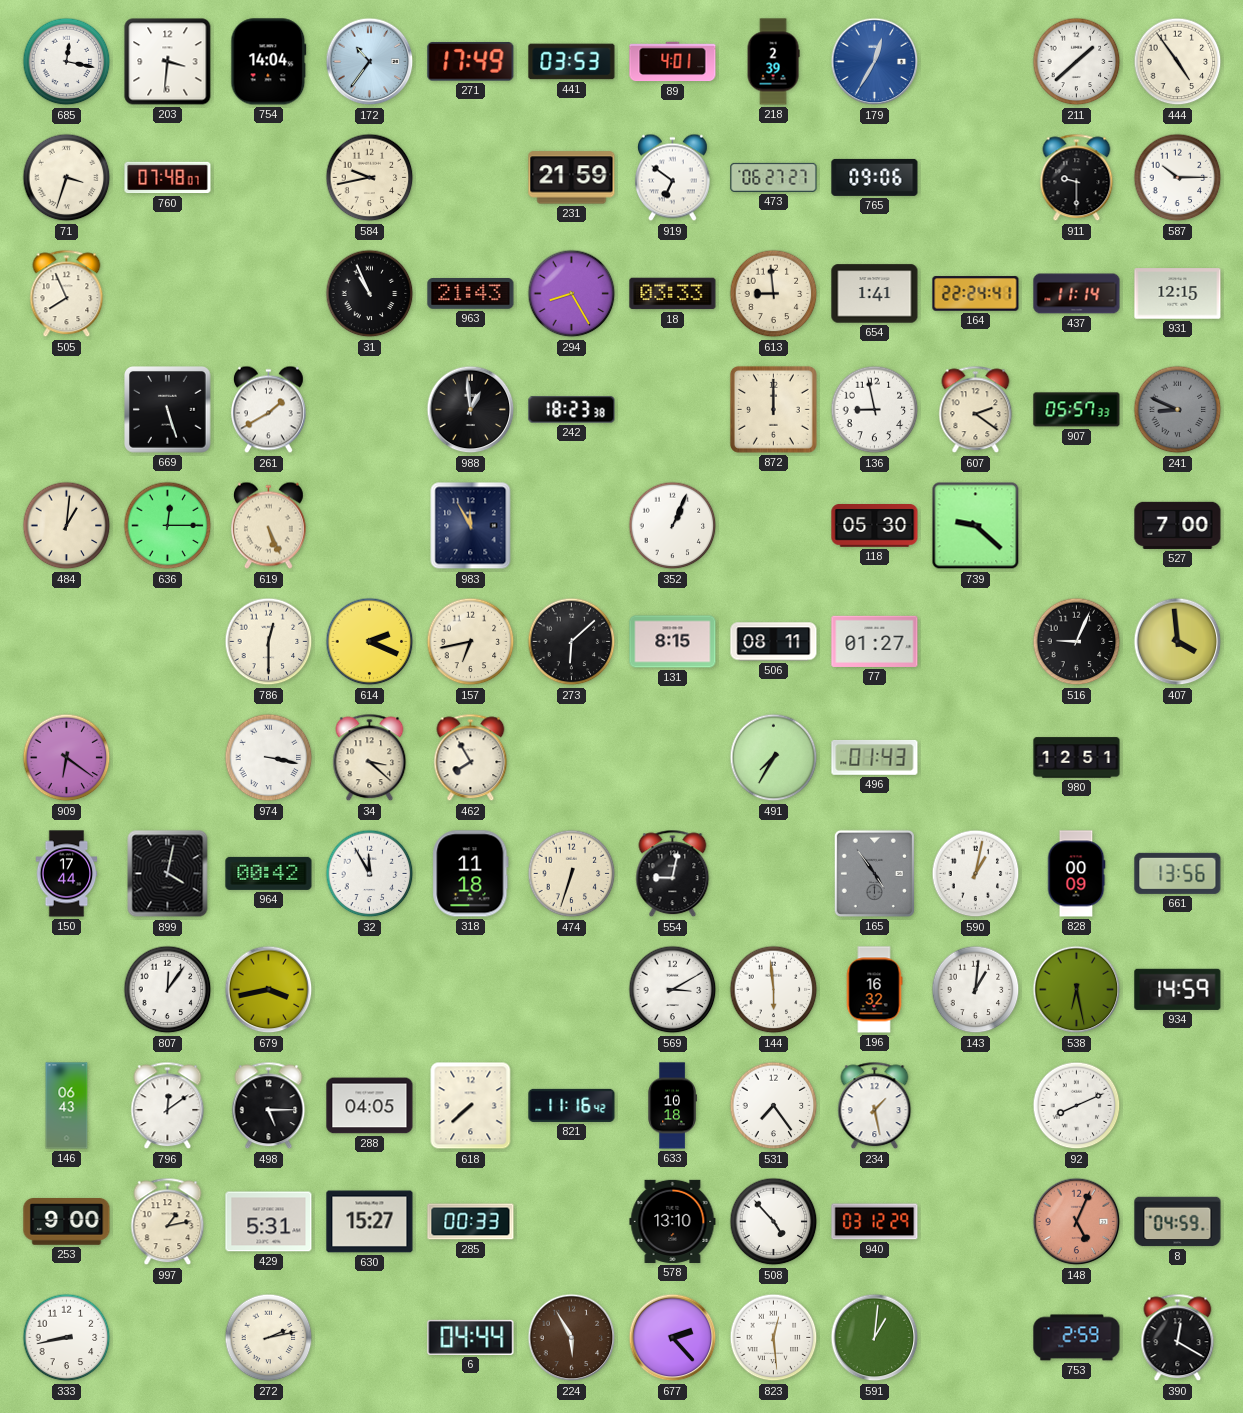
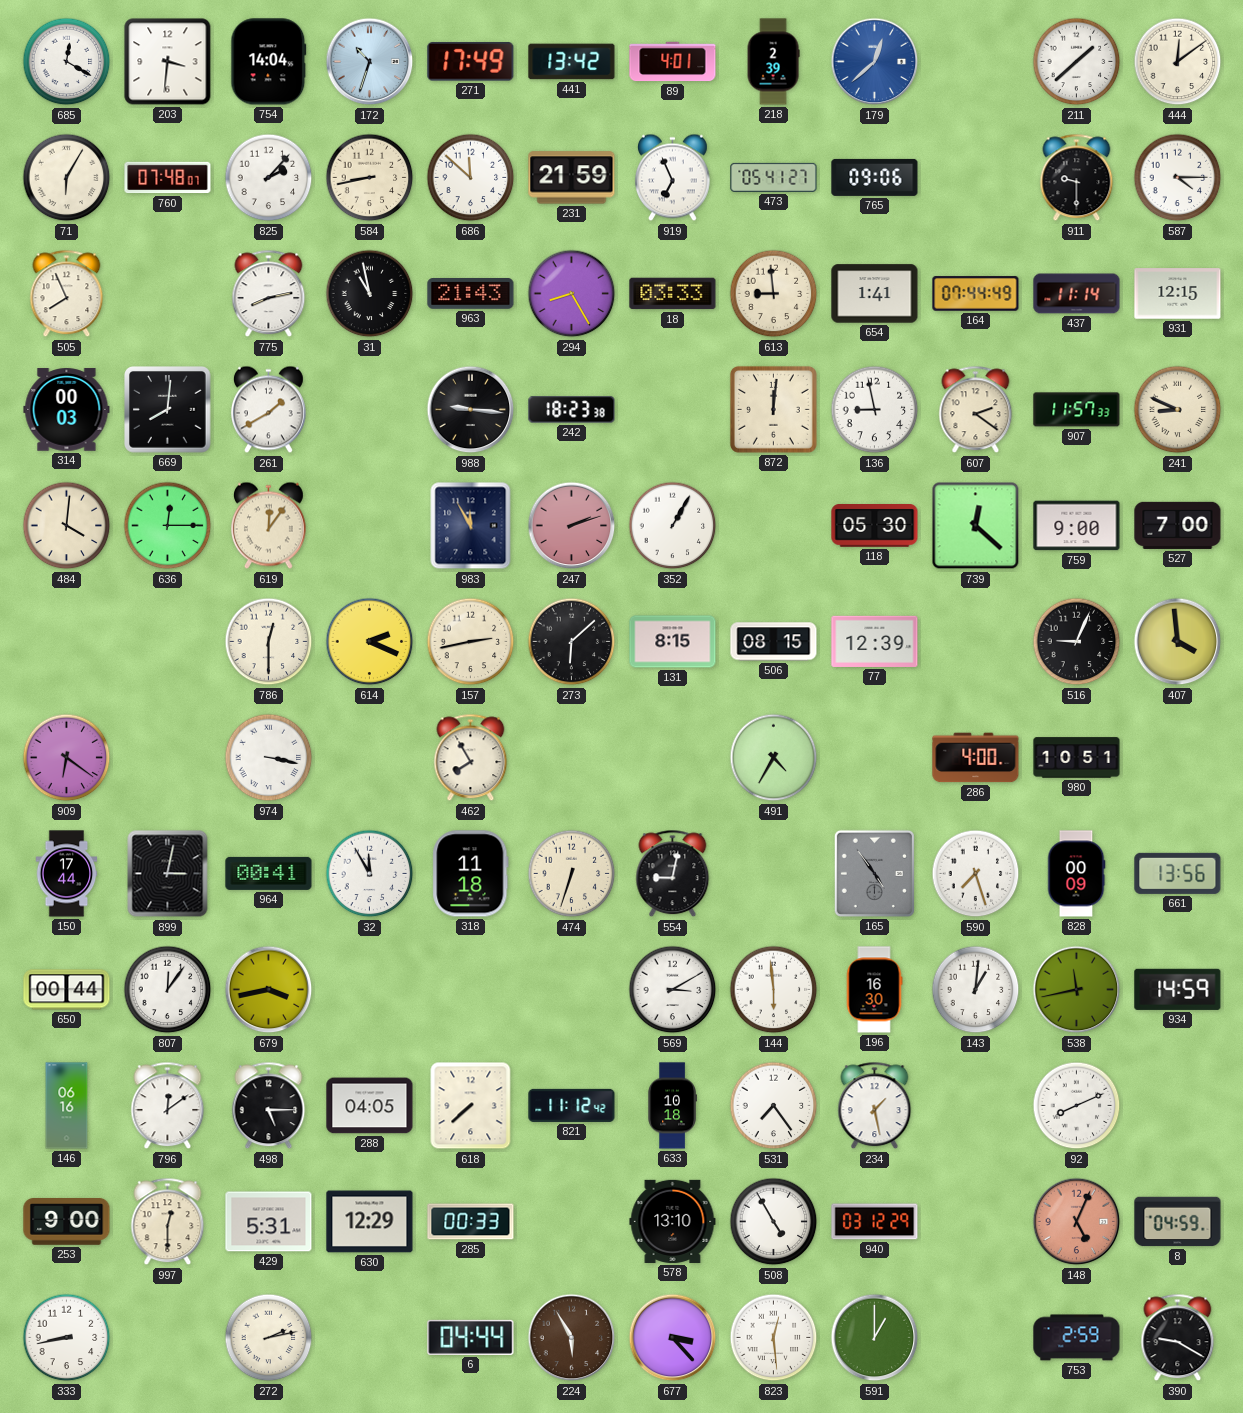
685: 12:17 -> 12:20
172: 10:36 -> 10:33
441: 03:53 -> 13:42
179: 12:35 -> 12:38
444: 4:54 -> 12:09
71: 3:33 -> 6:05
825: none -> 2:07
584: 9:43 -> 8:43
686: none -> 11:52
919: 6:51 -> 6:56
473: 06:27 -> 05:41
587: 10:15 -> 4:15
775: none -> 8:13
31: 10:56 -> 10:58
164: 22:24 -> 07:44
314: none -> 00:03
669: 5:27 -> 8:01
988: 12:59 -> 9:16
872: 12:00 -> 12:01
907: 05:57 -> 11:57
241 dial: grey -> cream
484: 1:01 -> 4:01
619: 5:26 -> 12:06
247: none -> 2:12
352: 1:04 -> 1:05
739: 9:22 -> 12:22
759: none -> 9:00
157: 6:43 -> 2:43
506: 08:11 -> 08:15
77: 01:27 -> 12:39
34: 3:22 -> none
491: 7:35 -> 4:35
496: 01:43 -> none
286: none -> 4:00
980: 12:51 -> 10:51
899: 4:02 -> 3:02
964: 00:42 -> 00:41
590: 1:02 -> 7:27
650: none -> 00:44
196: 16:32 -> 16:30
538: 6:28 -> 11:43
146: 06:43 -> 06:16
821: 11:16 -> 11:12
997: 1:13 -> 12:30
630: 15:27 -> 12:29
508: 4:53 -> 4:55
677: 2:23 -> 3:23
591: 1:01 -> 1:00
390: 12:20 -> 9:20
